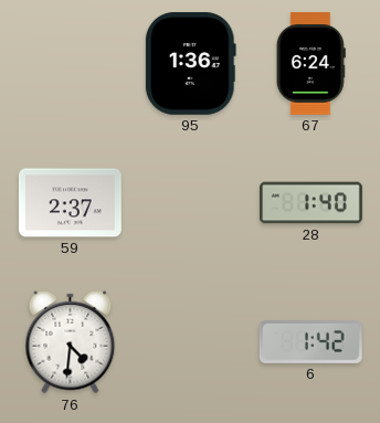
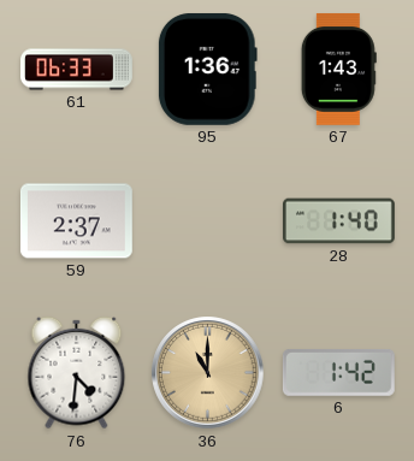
61: none -> 06:33
67: 6:24 -> 1:43
36: none -> 11:00
